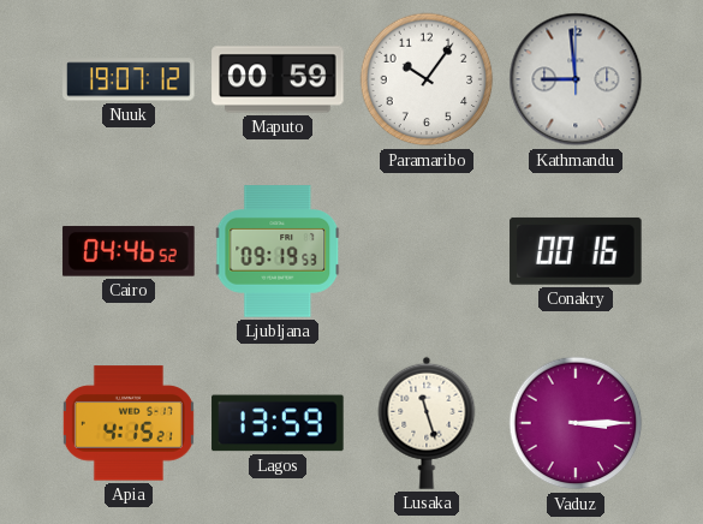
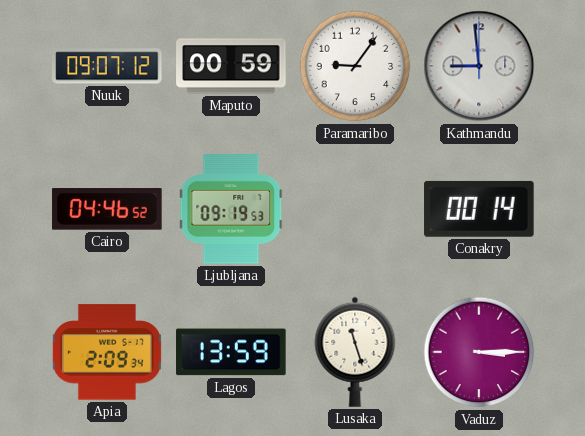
Nuuk: 19:07 -> 09:07
Paramaribo: 10:06 -> 9:06
Conakry: 00:16 -> 00:14
Apia: 4:15 -> 2:09
